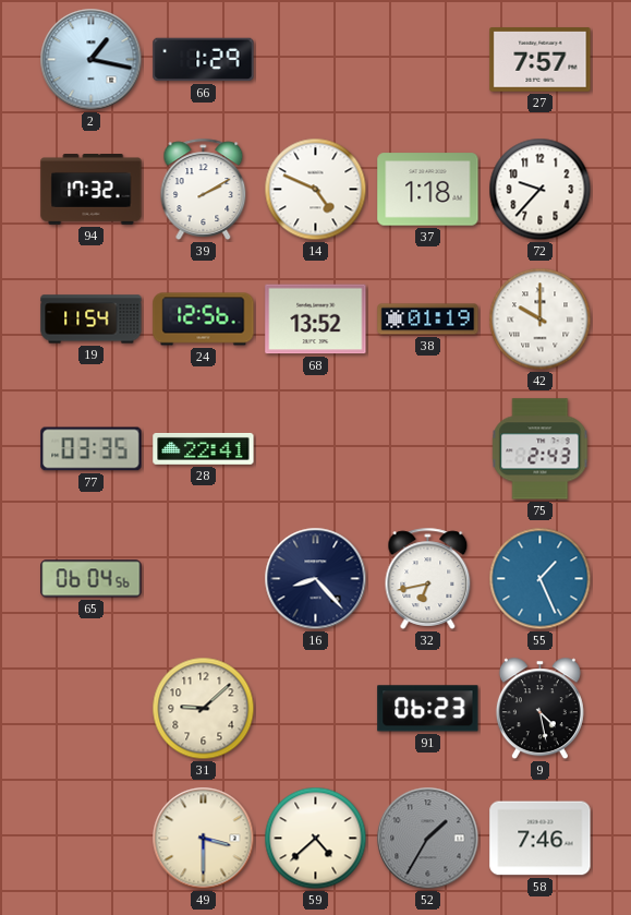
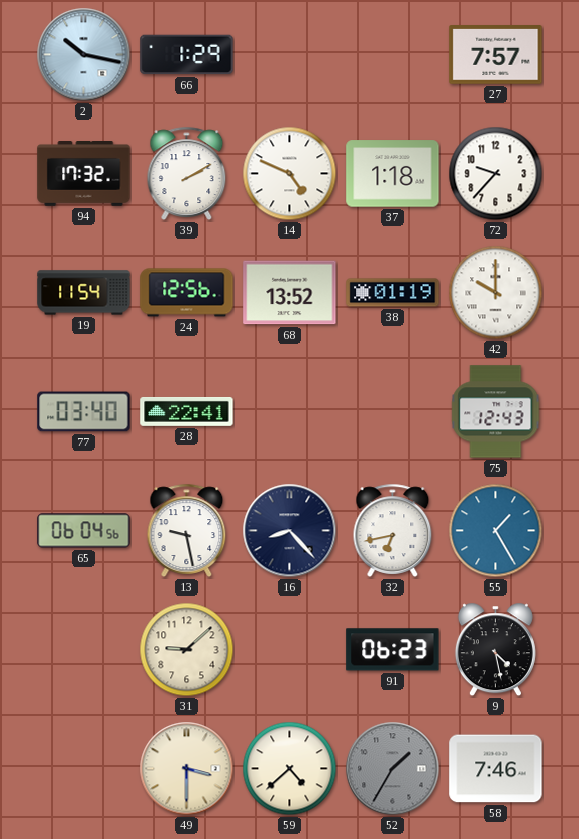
2: 1:17 -> 10:17
77: 03:35 -> 03:40
75: 2:43 -> 12:43
13: none -> 9:28
55: 1:26 -> 1:25
